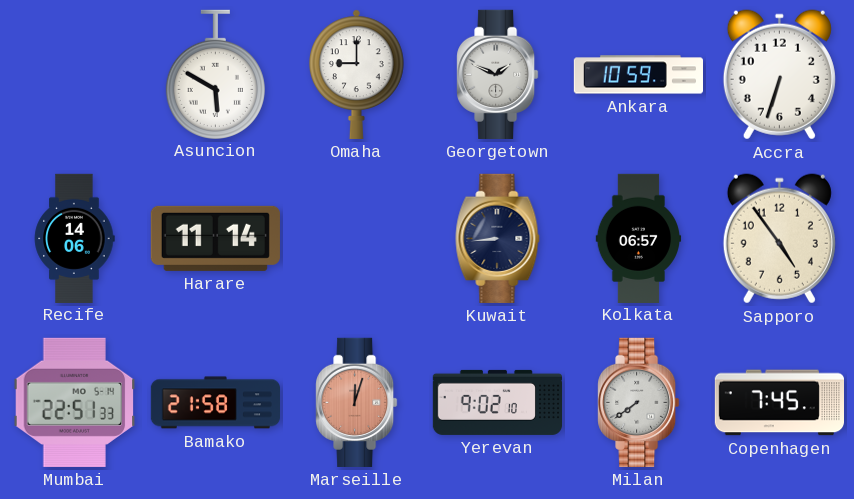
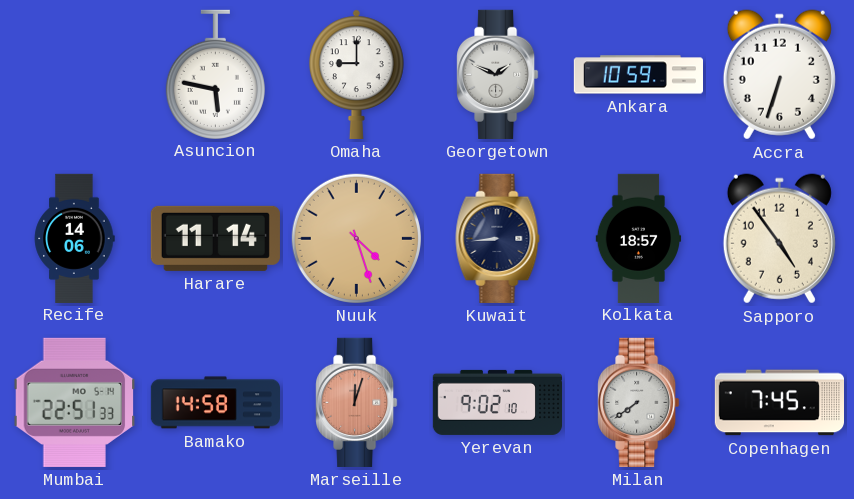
Asuncion: 5:50 -> 5:47
Nuuk: none -> 4:27
Kolkata: 06:57 -> 18:57
Bamako: 21:58 -> 14:58
